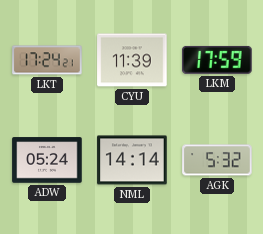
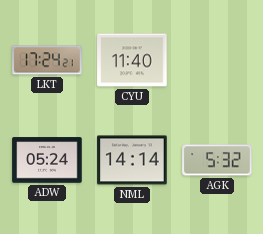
CYU: 11:39 -> 11:40
LKM: 17:59 -> none
